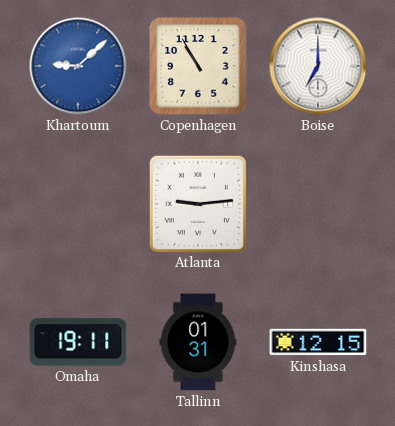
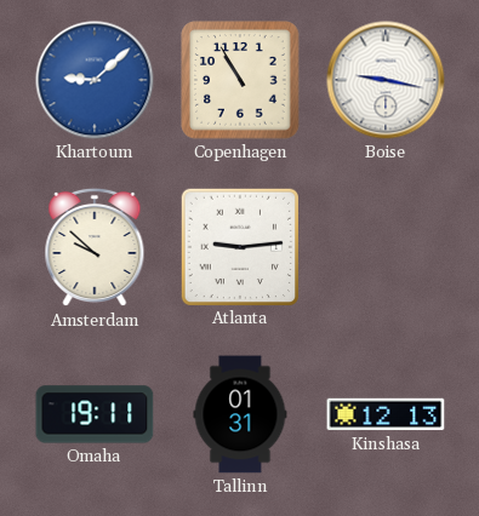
Boise: 7:00 -> 9:17
Amsterdam: none -> 9:52
Kinshasa: 12:15 -> 12:13
